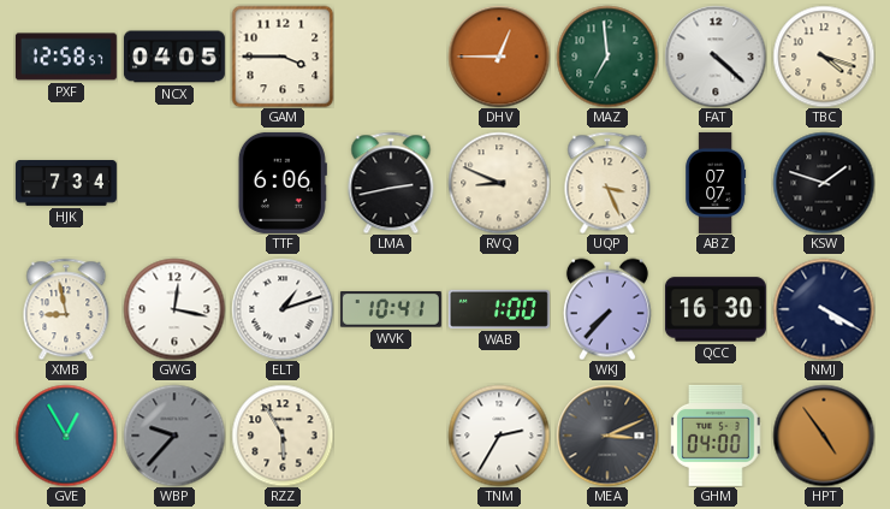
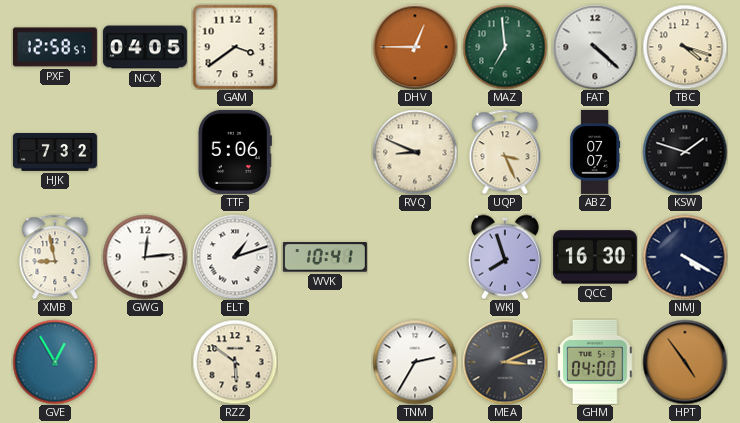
GAM: 3:45 -> 3:39
HJK: 7:34 -> 7:32
TTF: 6:06 -> 5:06
LMA: 2:43 -> none
GWG: 12:17 -> 12:14
WAB: 1:00 -> none
WKJ: 7:37 -> 7:57
WBP: 9:37 -> none
RZZ: 5:55 -> 5:51
